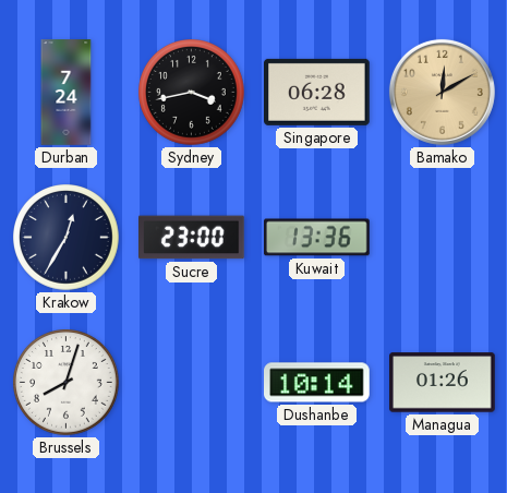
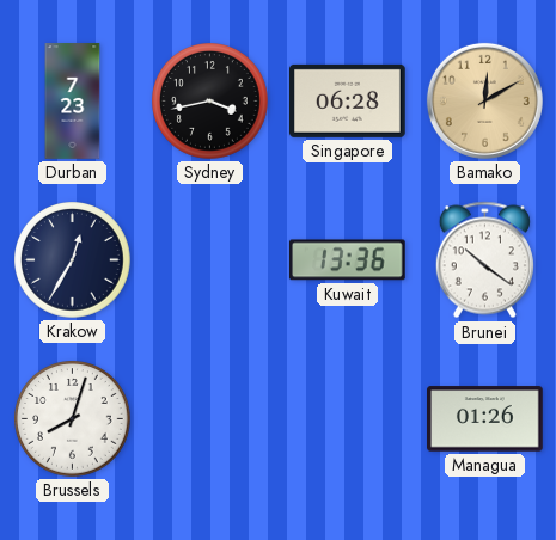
Durban: 7:24 -> 7:23
Sucre: 23:00 -> none
Brunei: none -> 10:21
Dushanbe: 10:14 -> none
